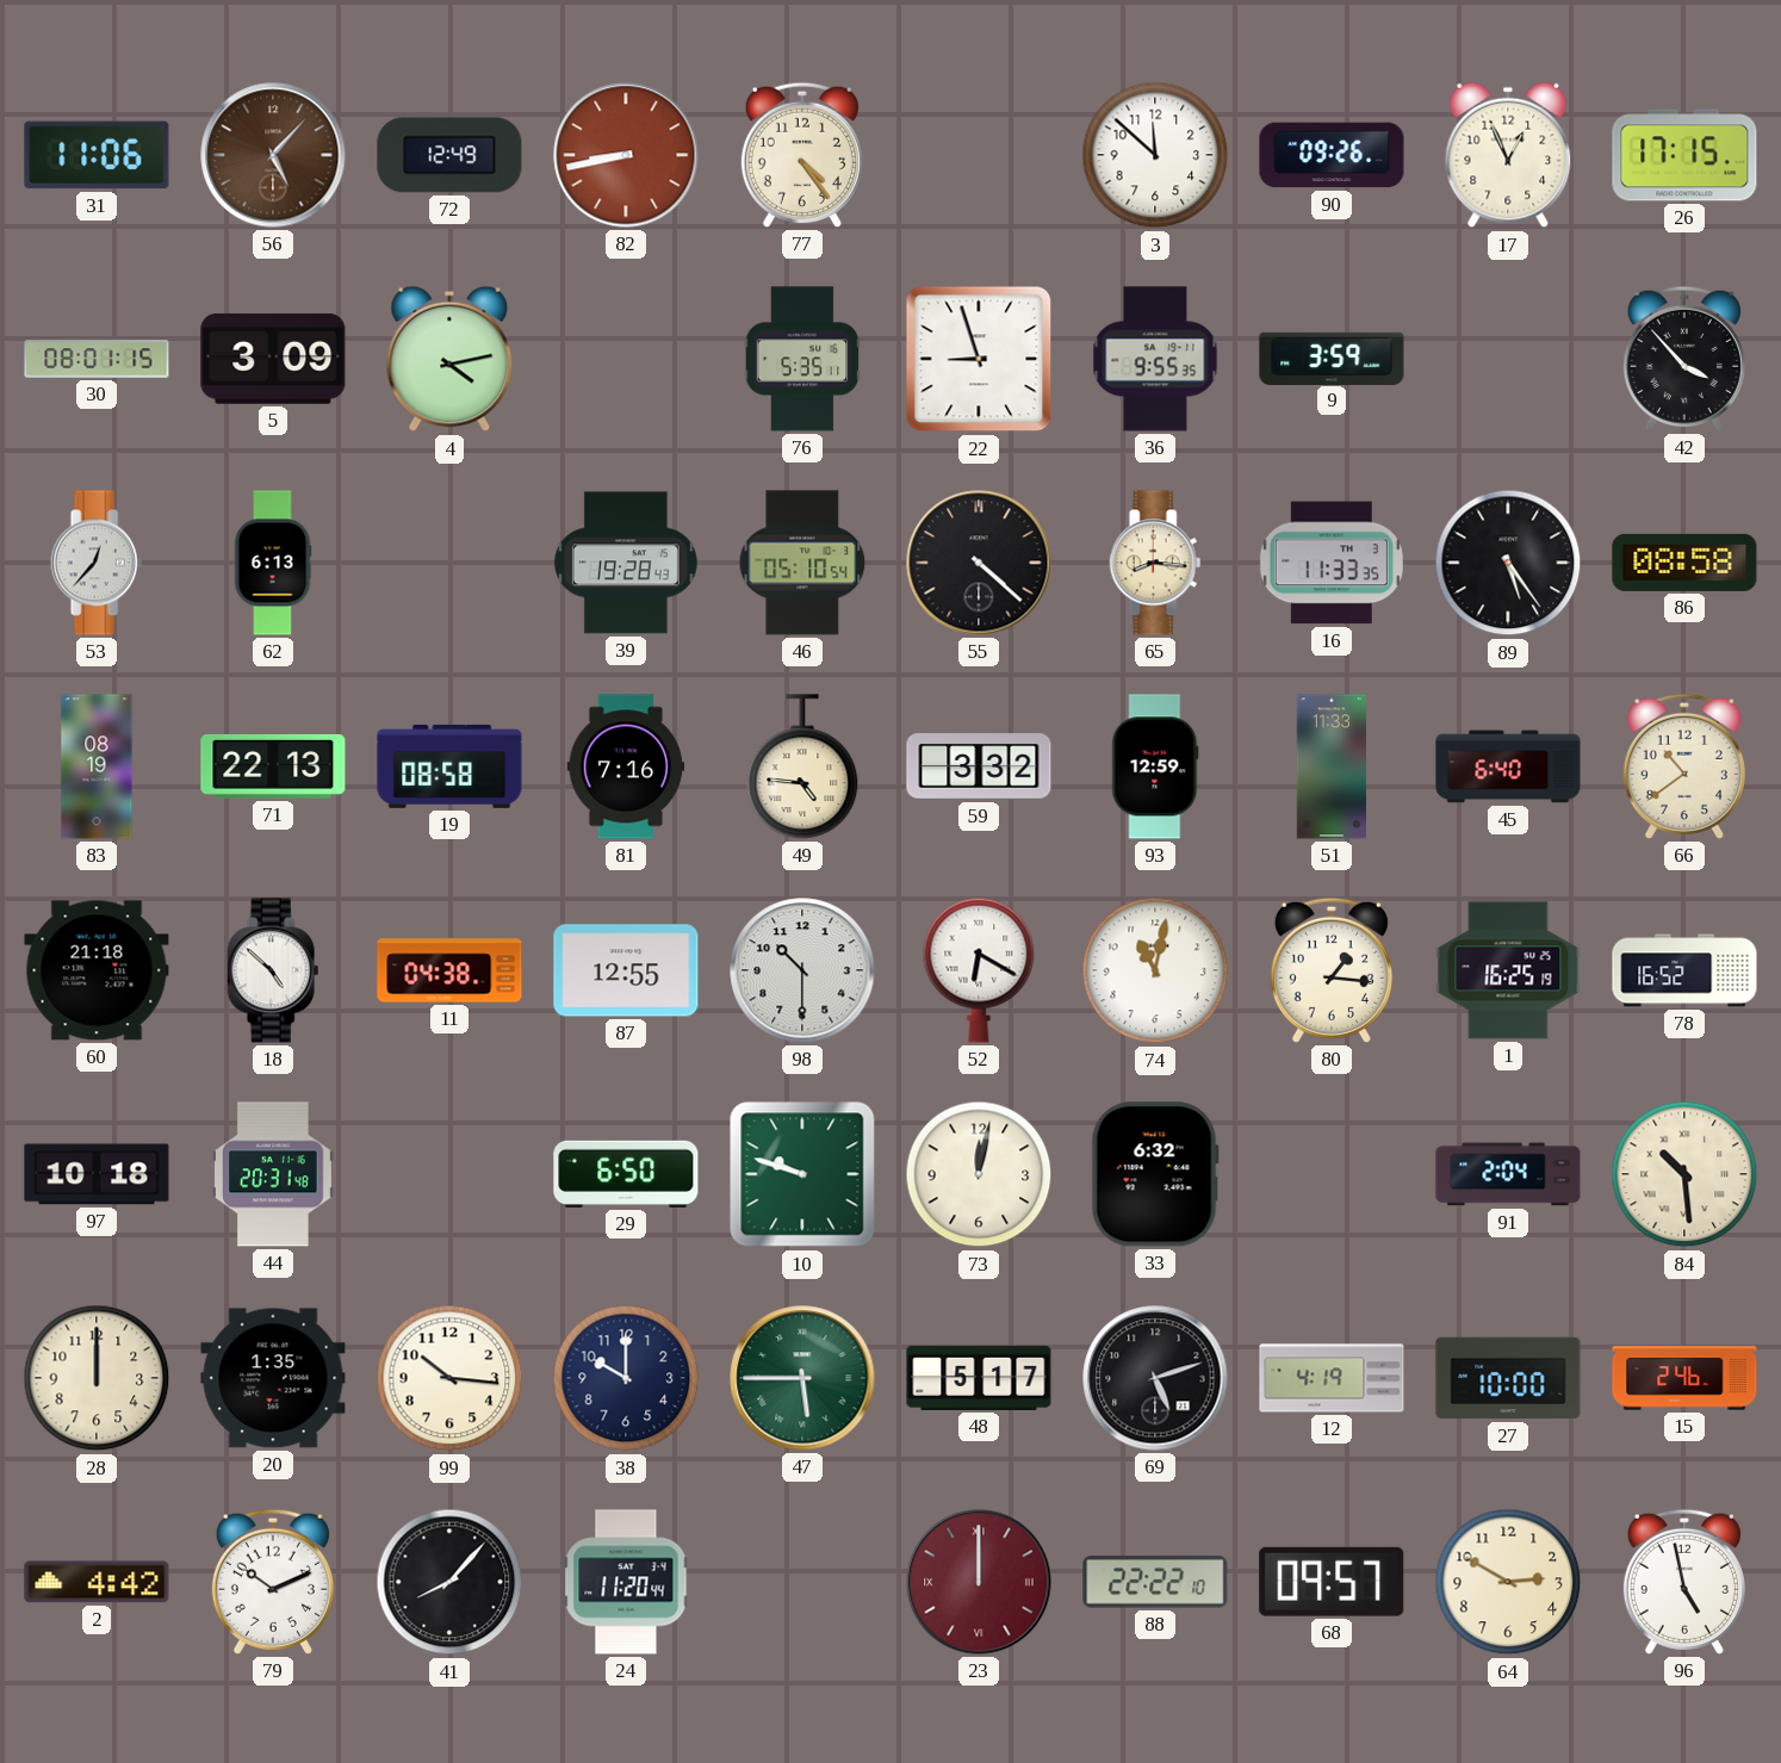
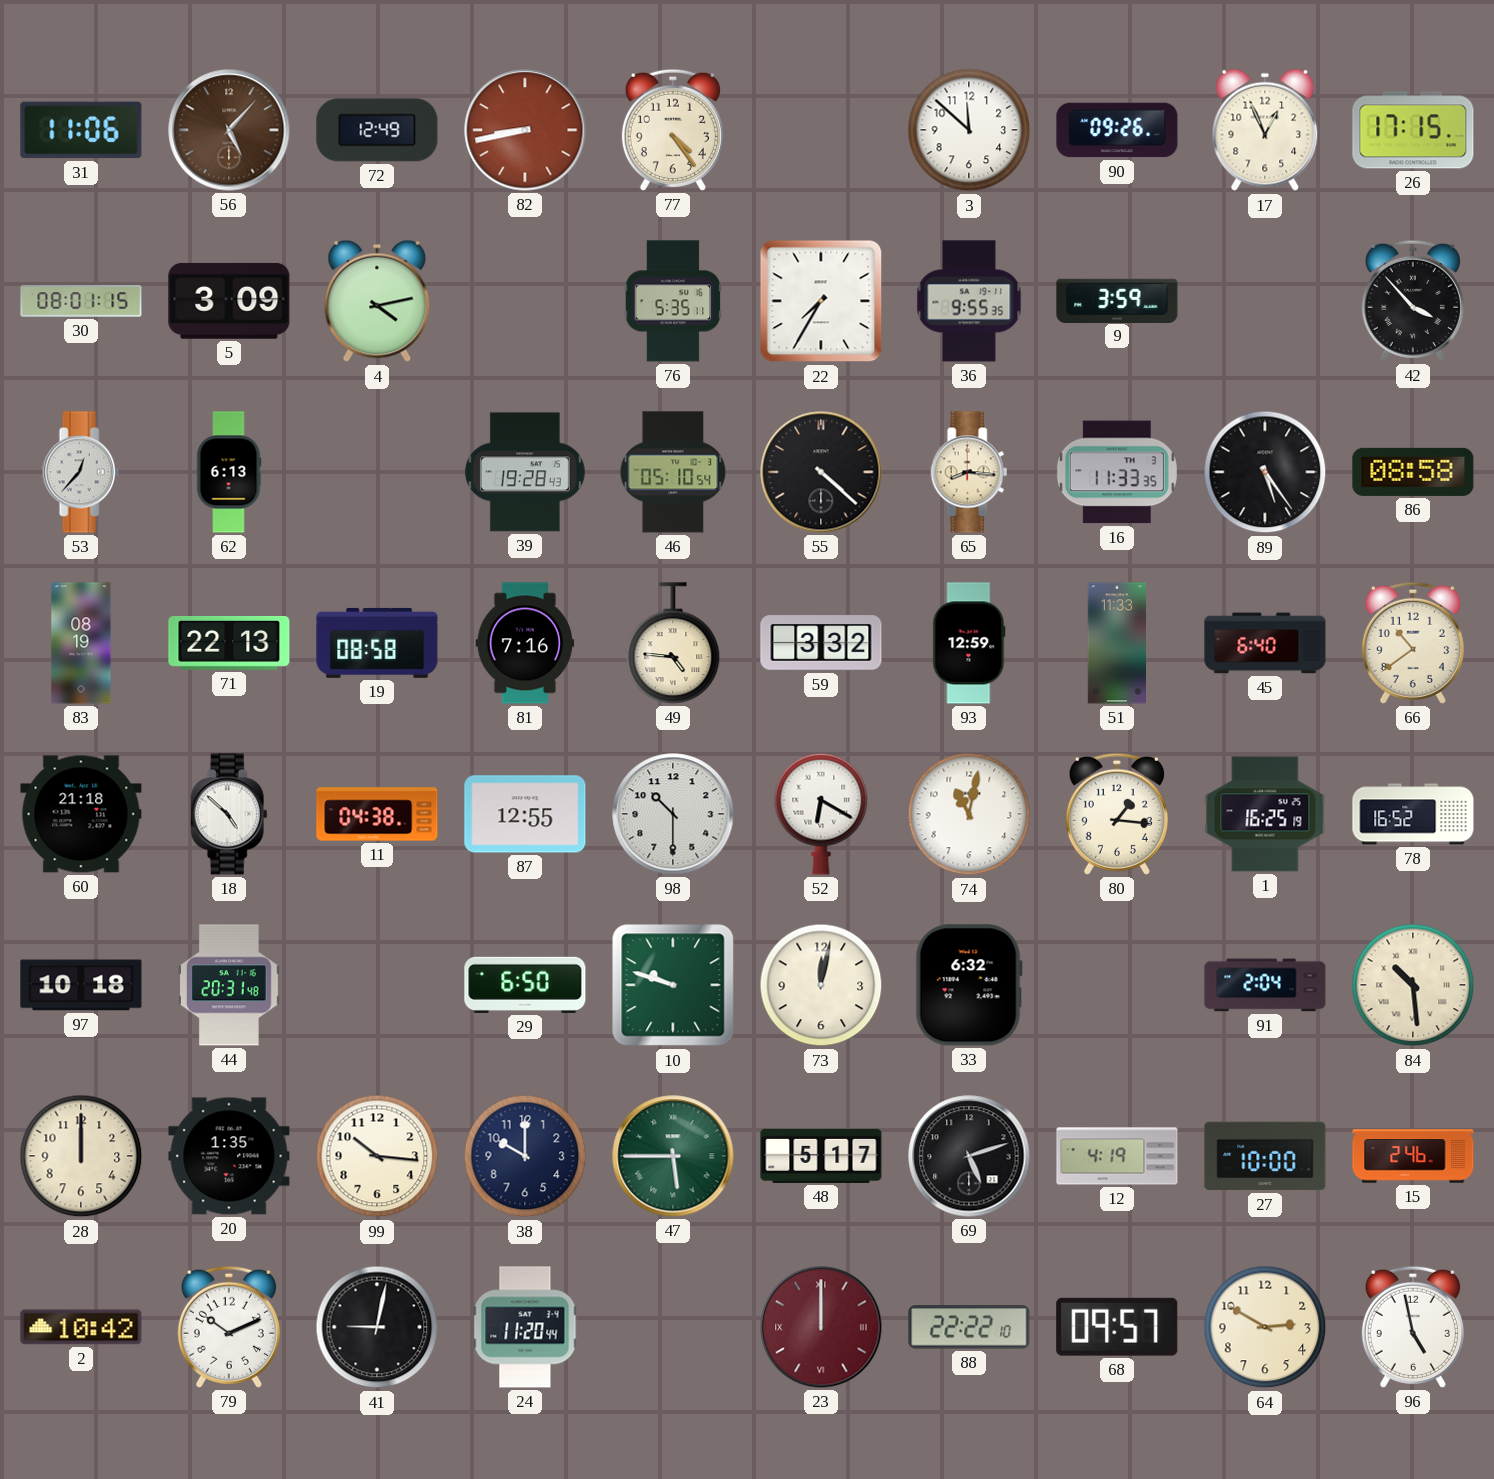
22: 8:57 -> 7:35
2: 4:42 -> 10:42
41: 8:07 -> 9:02
